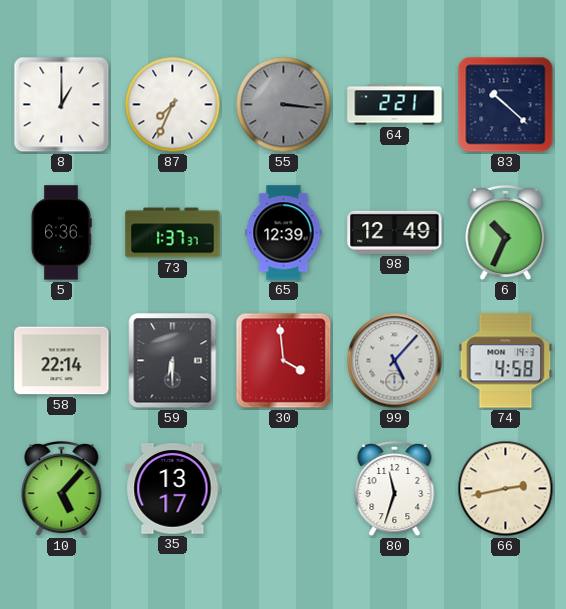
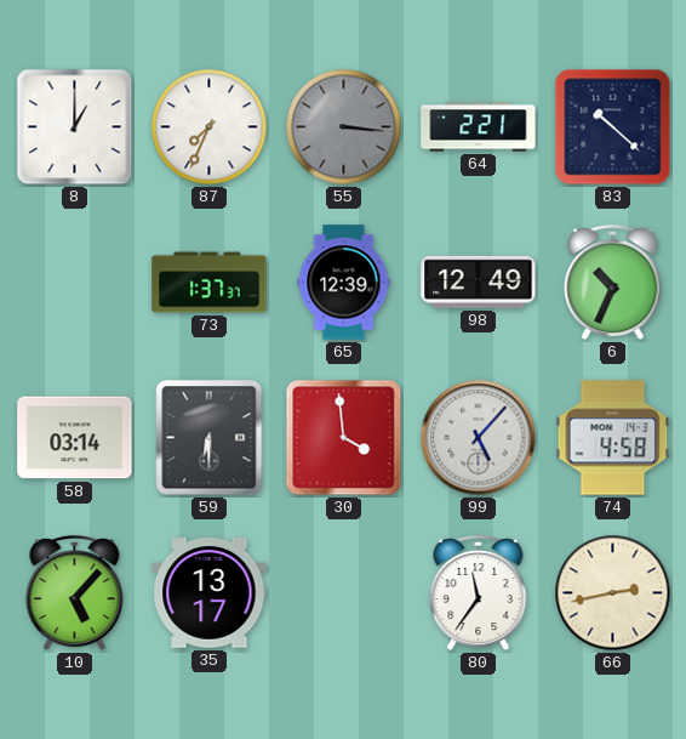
5: 6:36 -> none
58: 22:14 -> 03:14
80: 11:33 -> 11:36
